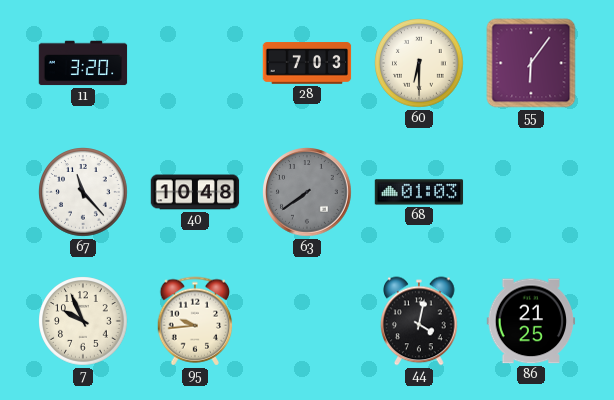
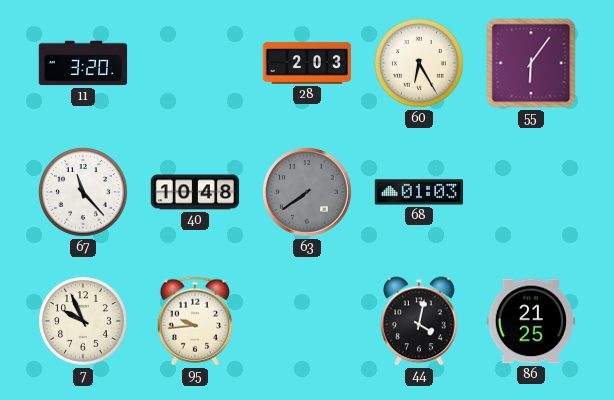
28: 7:03 -> 2:03
60: 6:30 -> 6:25
